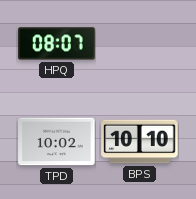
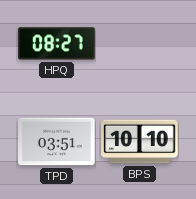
HPQ: 08:07 -> 08:27
TPD: 10:02 -> 03:51
